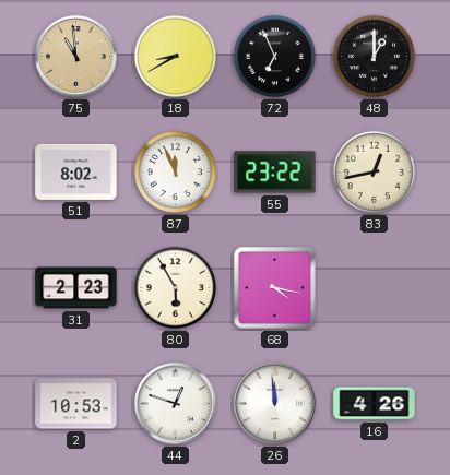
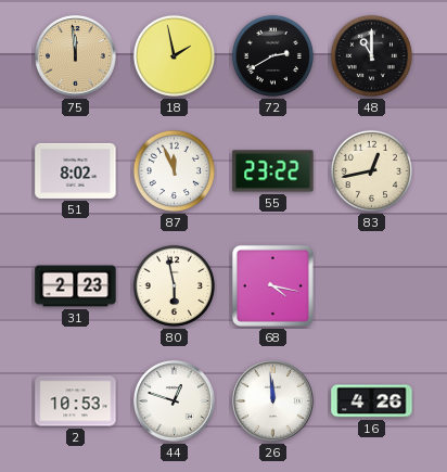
75: 10:59 -> 11:59
18: 8:40 -> 1:58
72: 6:56 -> 2:40
48: 1:00 -> 11:00
80: 5:55 -> 5:58
